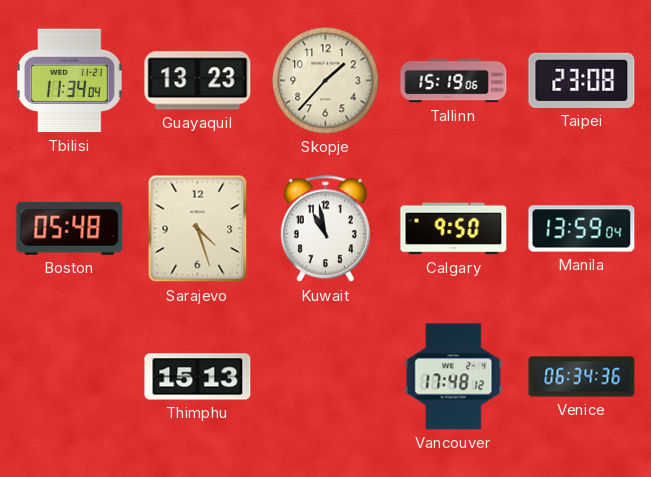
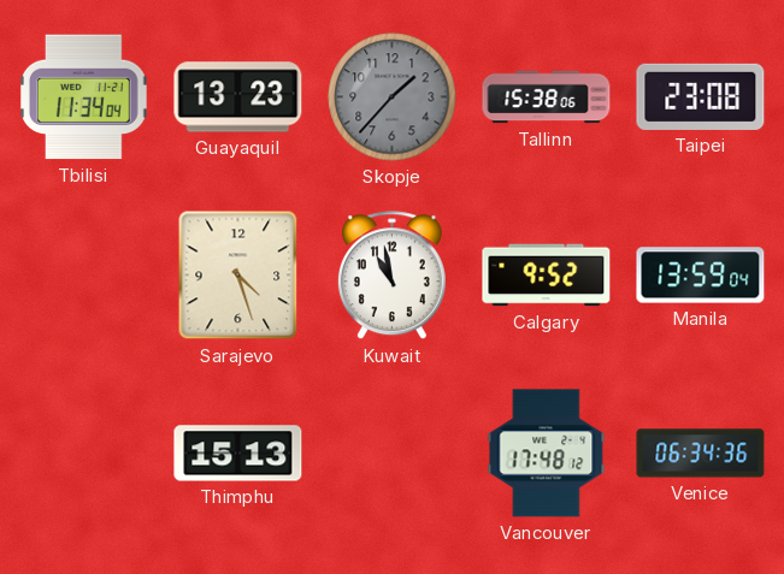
Skopje dial: cream -> grey
Tallinn: 15:19 -> 15:38
Boston: 05:48 -> none
Calgary: 9:50 -> 9:52
